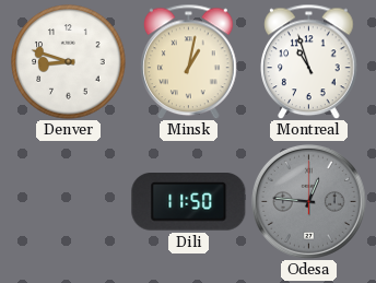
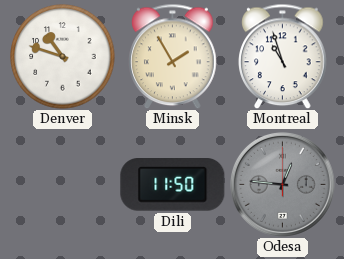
Denver: 8:48 -> 10:48
Minsk: 1:02 -> 1:55
